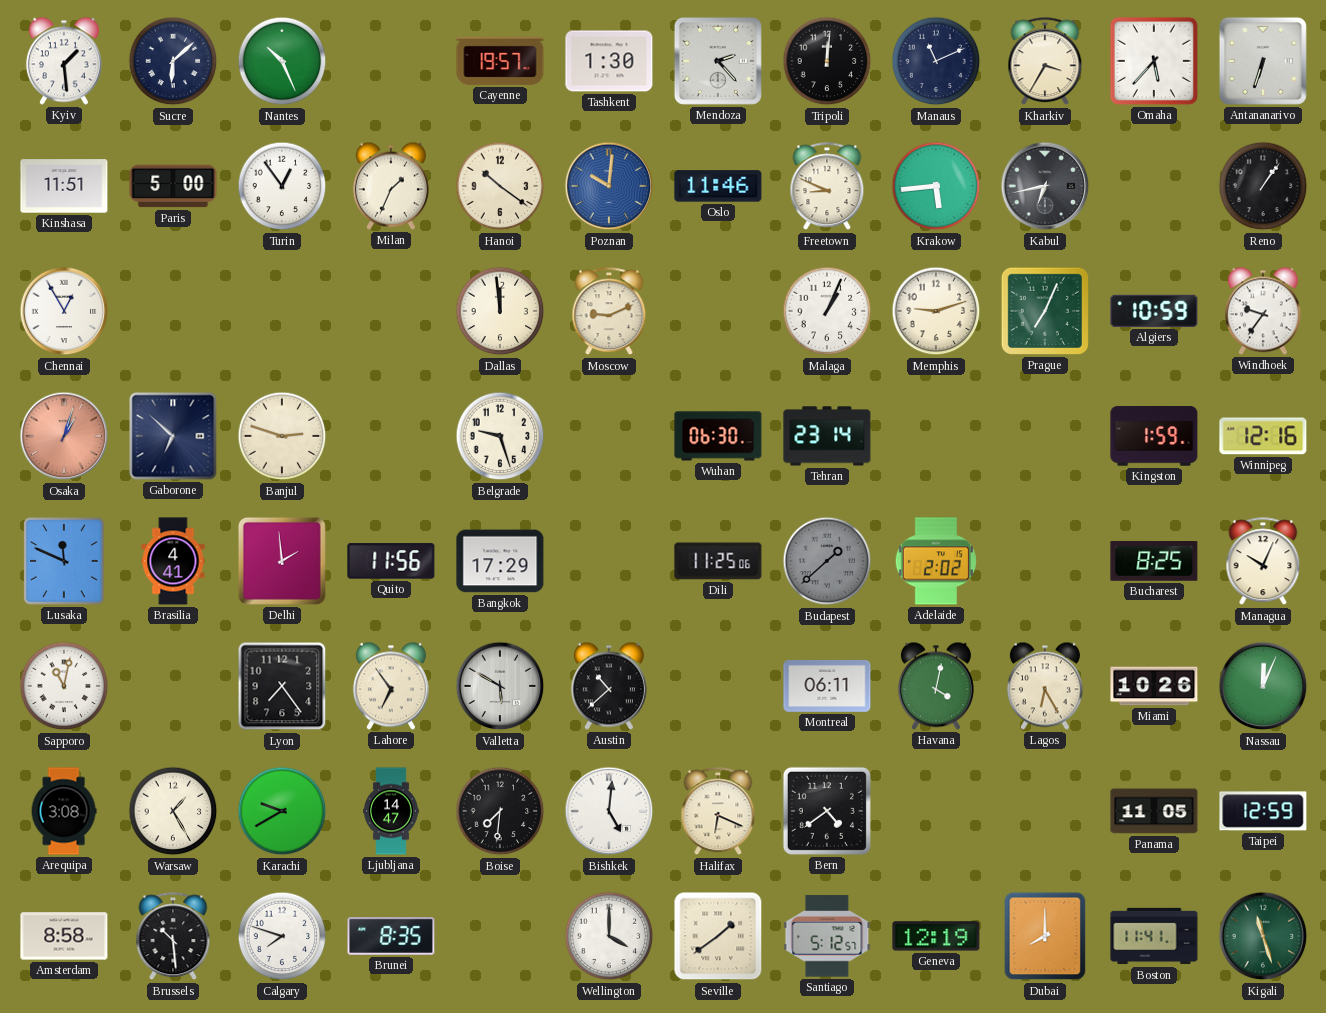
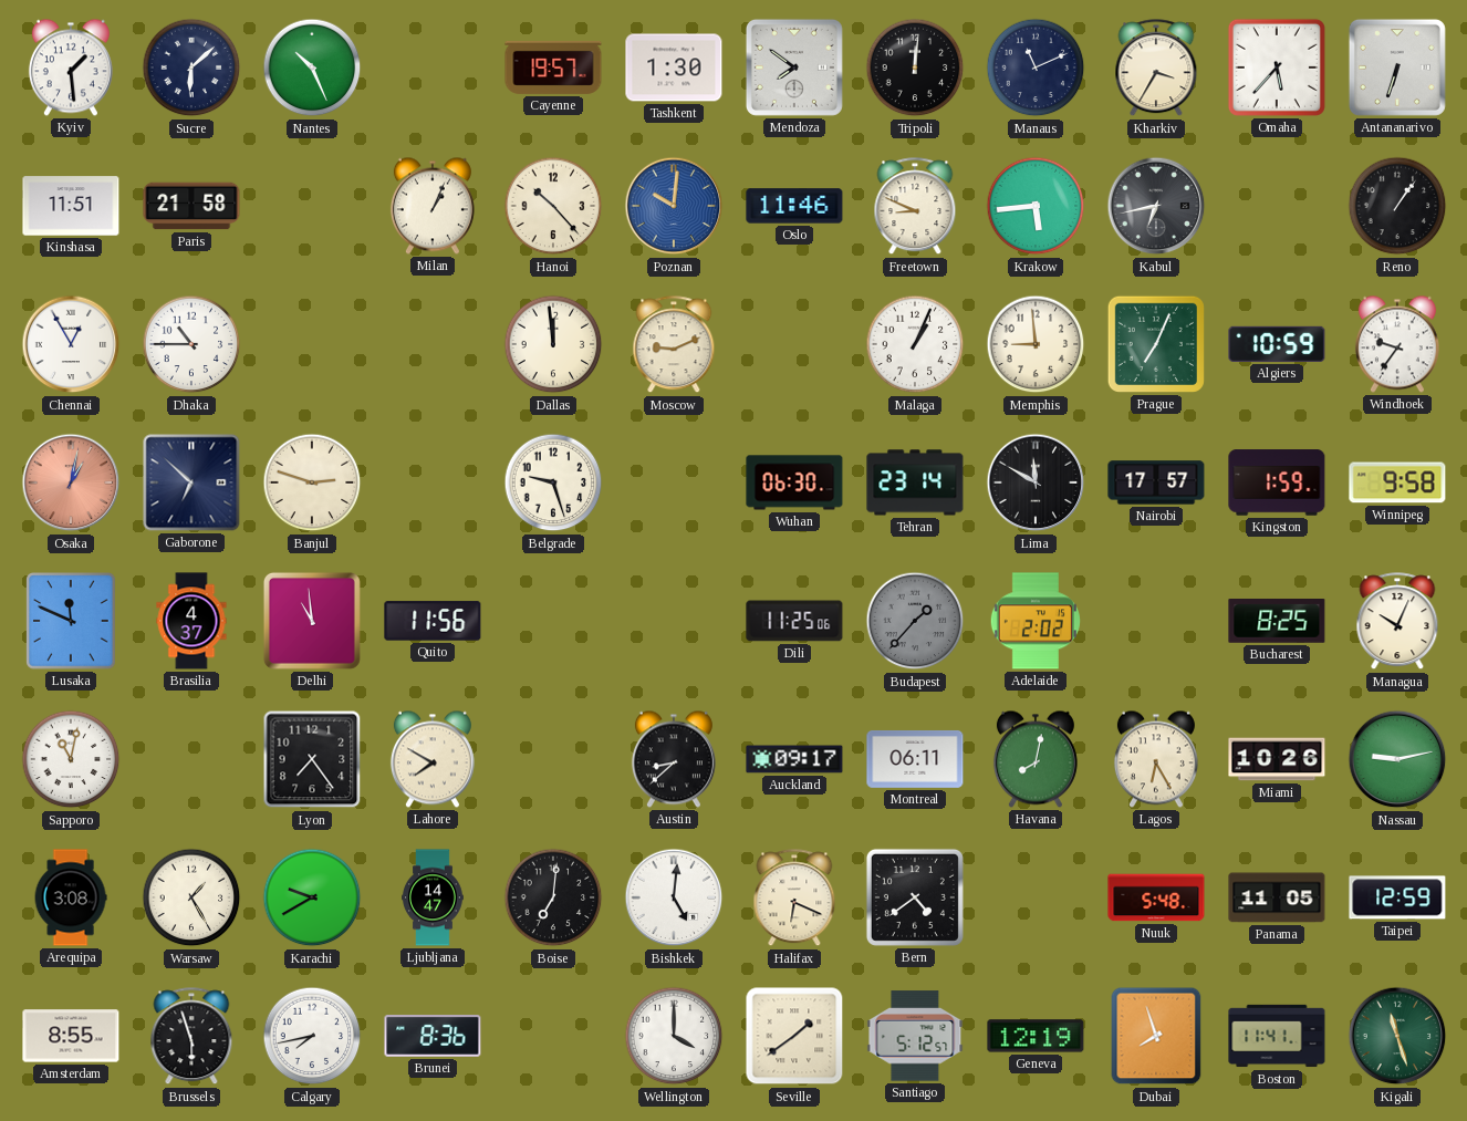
Mendoza: 2:23 -> 7:51
Paris: 5:00 -> 21:58
Turin: 12:54 -> none
Milan: 1:34 -> 1:04
Hanoi: 10:21 -> 10:23
Dhaka: none -> 10:45
Memphis: 9:12 -> 8:59
Osaka: 1:03 -> 1:02
Lima: none -> 11:50
Nairobi: none -> 17:57
Winnipeg: 12:16 -> 9:58
Brasilia: 4:41 -> 4:37
Delhi: 1:59 -> 10:59
Bangkok: 17:29 -> none
Budapest: 1:38 -> 1:37
Lahore: 6:54 -> 7:50
Valletta: 5:50 -> none
Austin: 10:38 -> 8:38
Auckland: none -> 09:17
Havana: 4:02 -> 8:02
Nassau: 12:04 -> 9:13
Boise: 7:31 -> 7:01
Nuuk: none -> 5:48
Amsterdam: 8:58 -> 8:55
Brussels: 10:29 -> 5:57
Calgary: 7:48 -> 7:43
Brunei: 8:35 -> 8:36
Dubai: 8:00 -> 7:57
